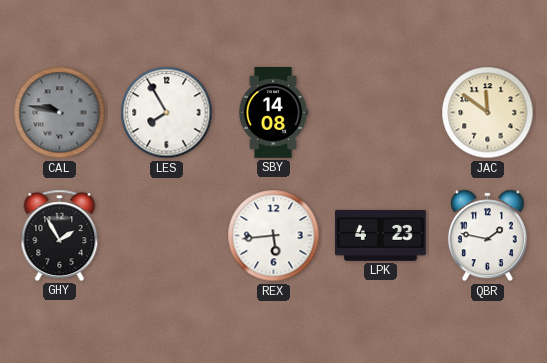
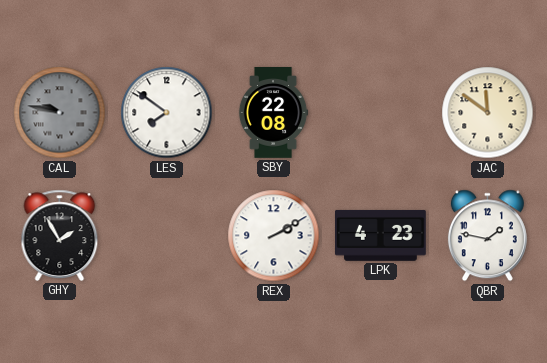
LES: 7:55 -> 7:51
SBY: 14:08 -> 22:08
REX: 5:44 -> 2:10
